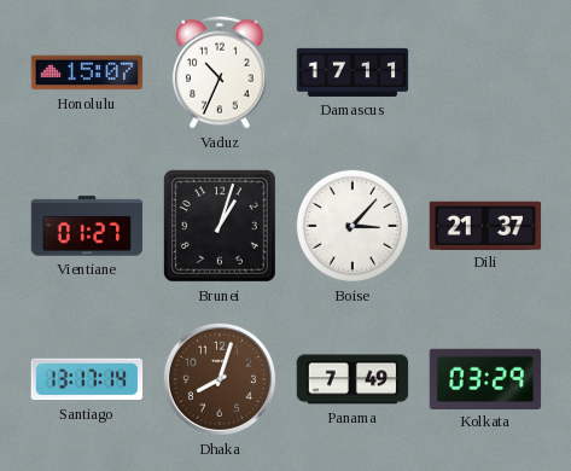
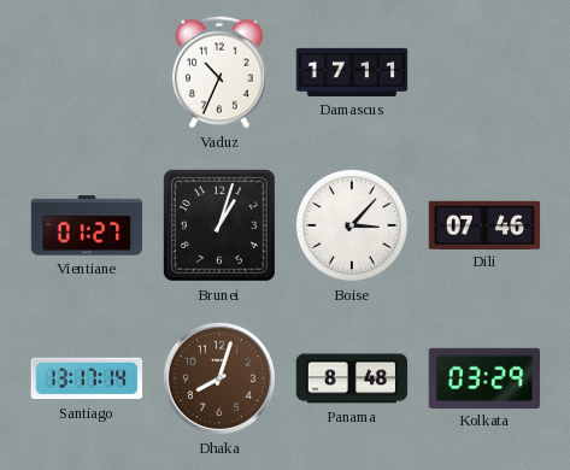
Honolulu: 15:07 -> none
Dili: 21:37 -> 07:46
Panama: 7:49 -> 8:48
